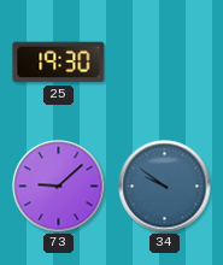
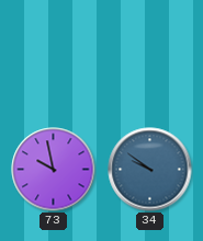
25: 19:30 -> none
73: 9:08 -> 9:58
